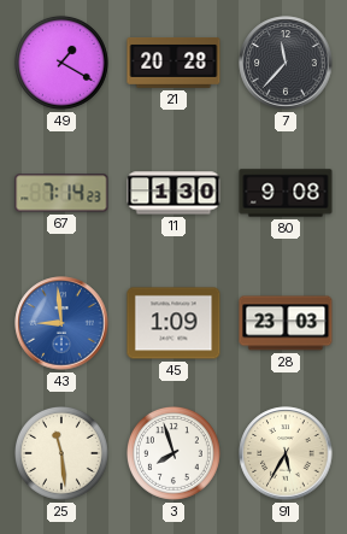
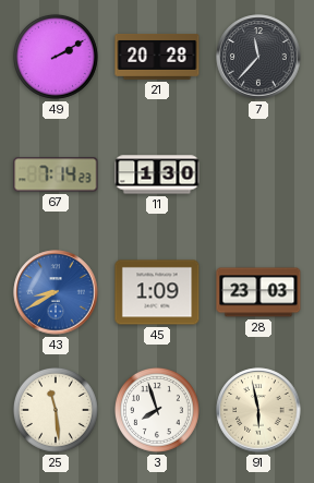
49: 1:20 -> 2:10
80: 9:08 -> none
43: 8:59 -> 8:40
91: 5:35 -> 5:58
